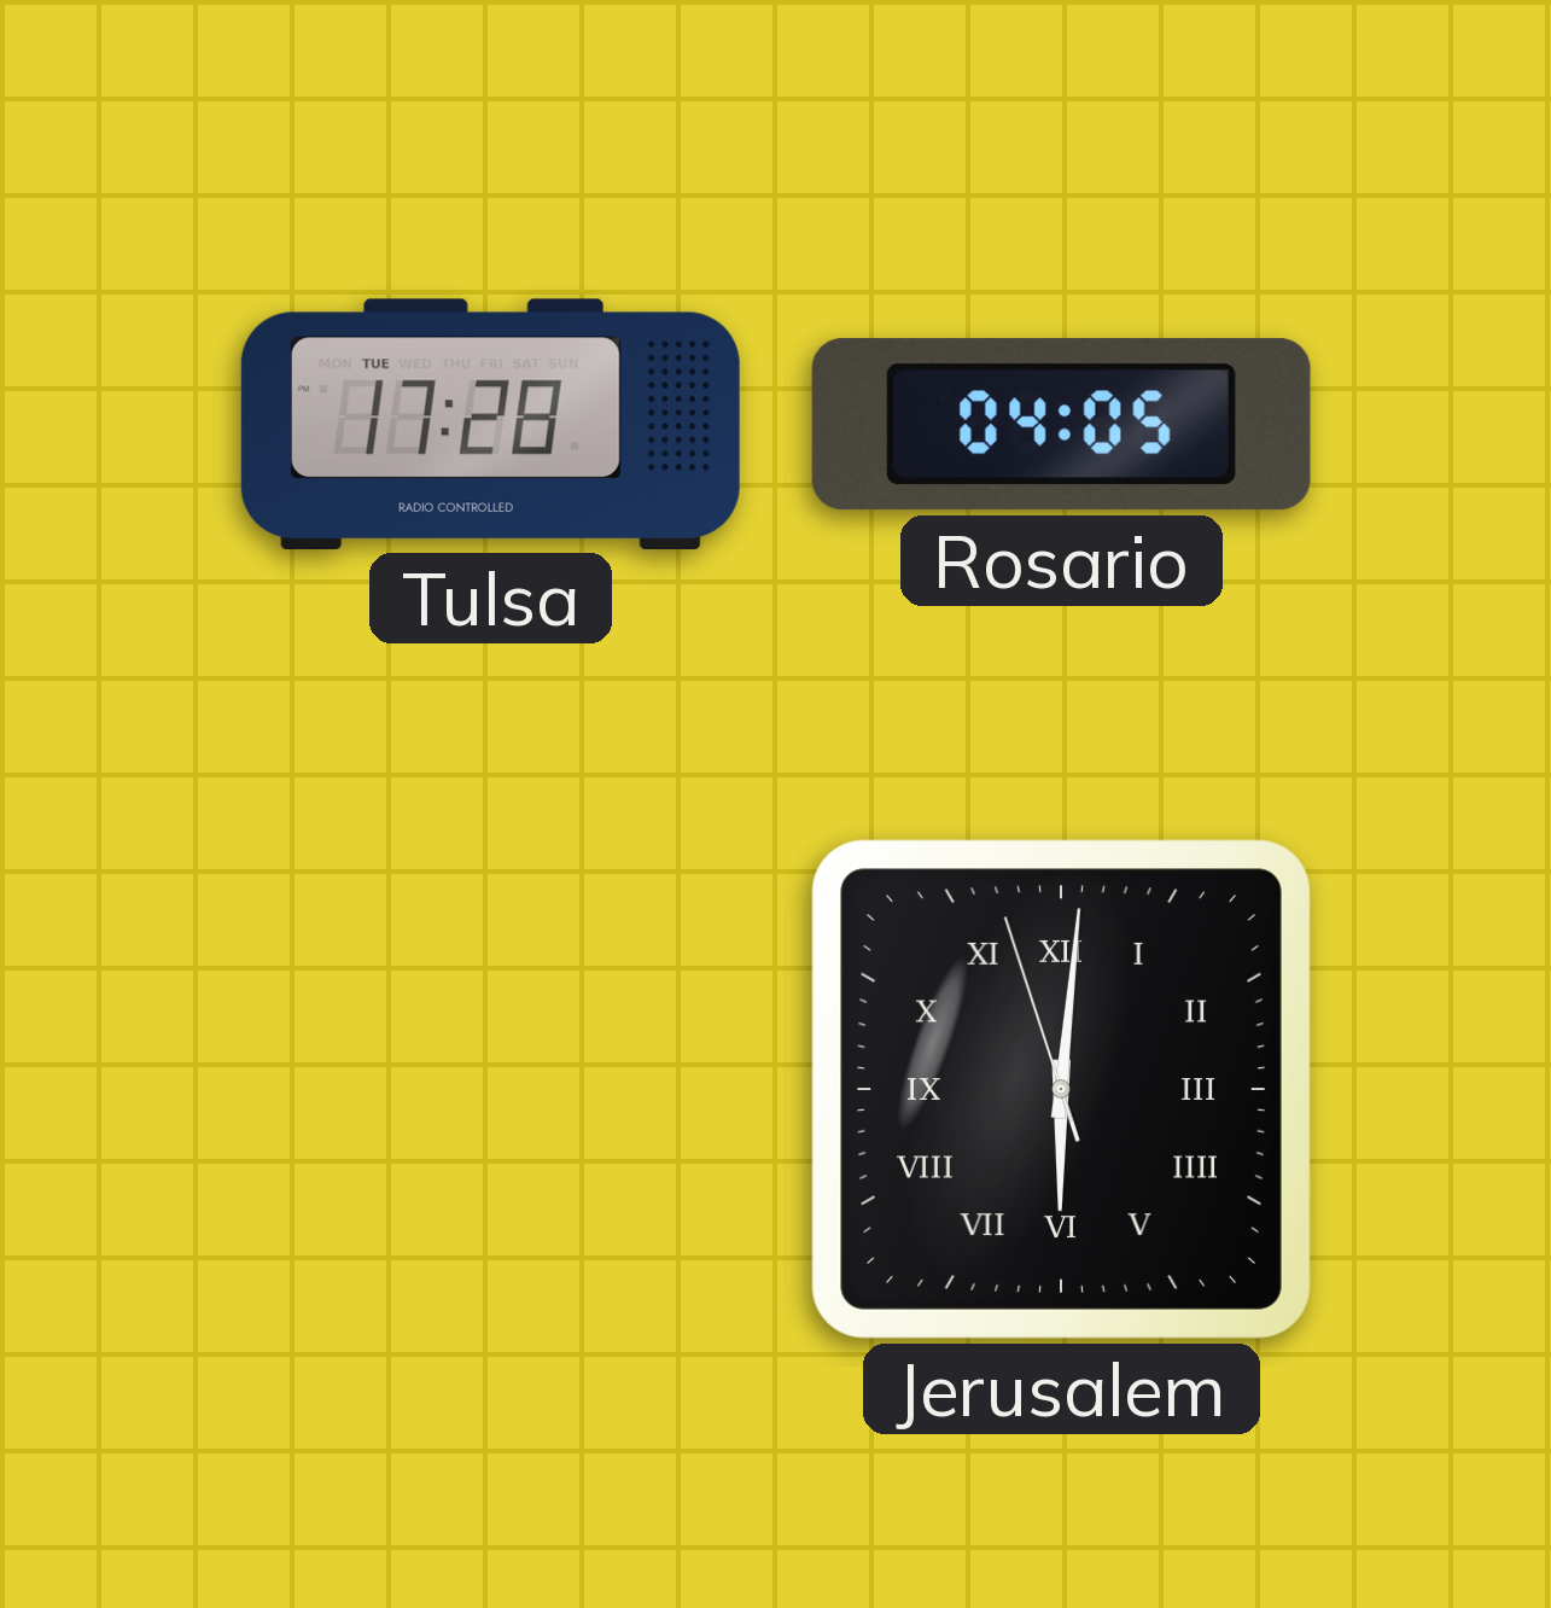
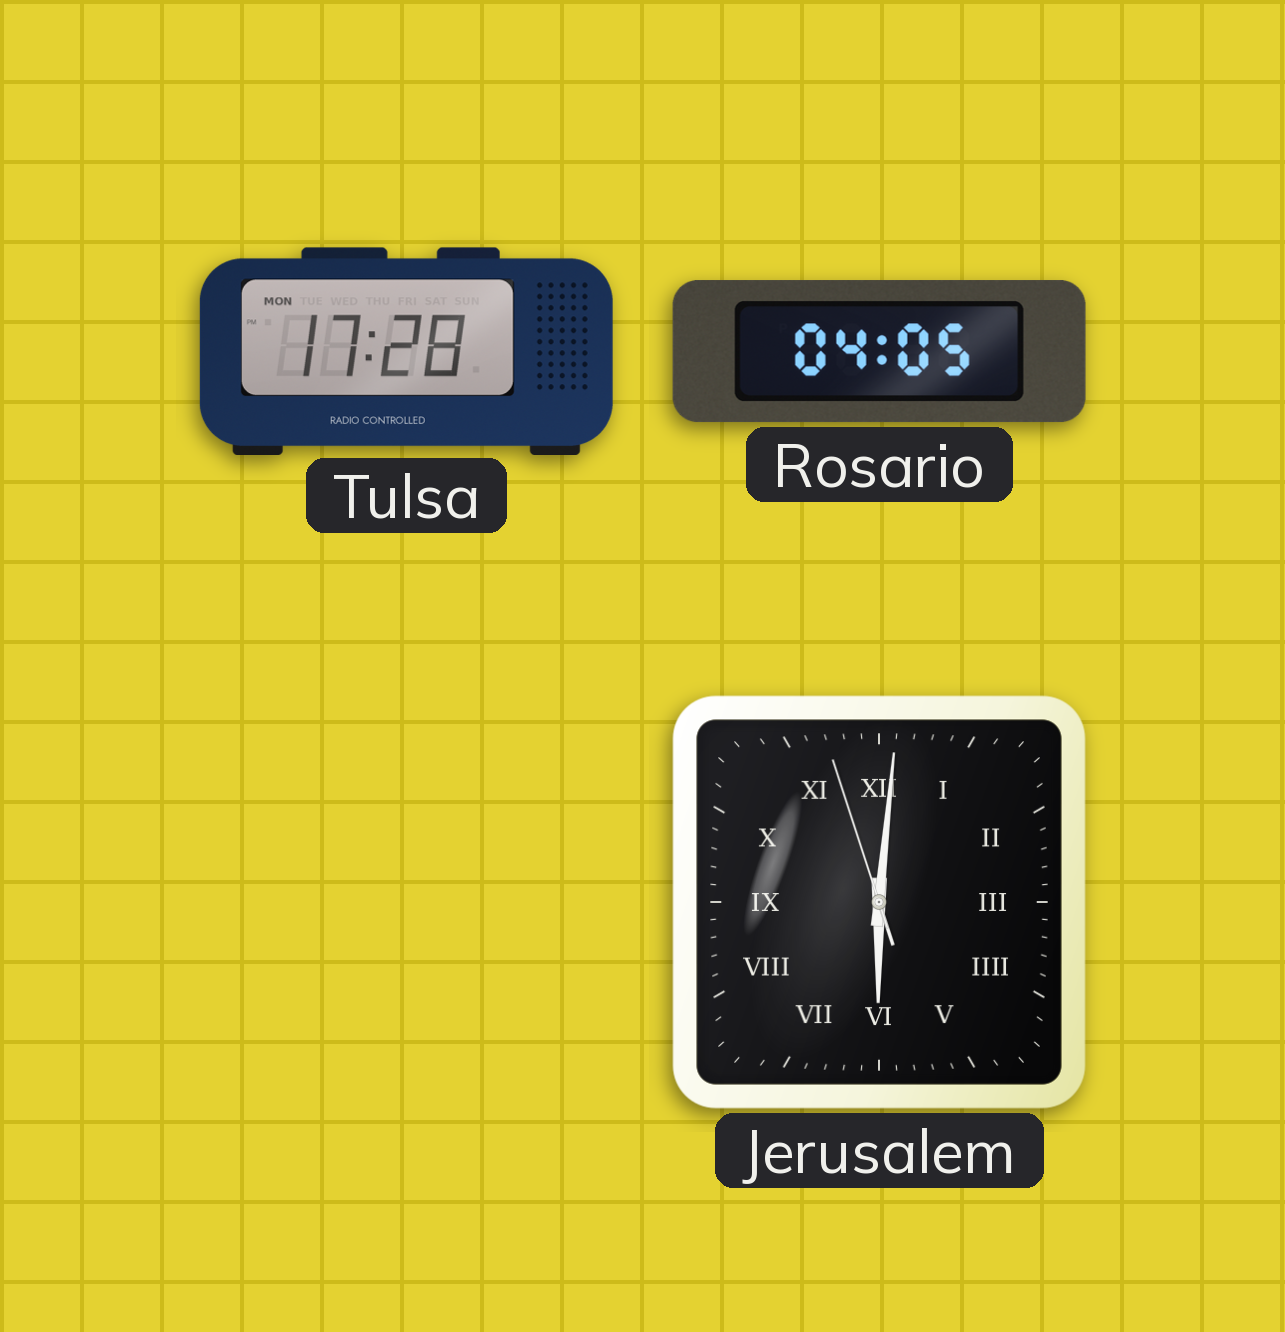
Tulsa date: TUE -> MON
